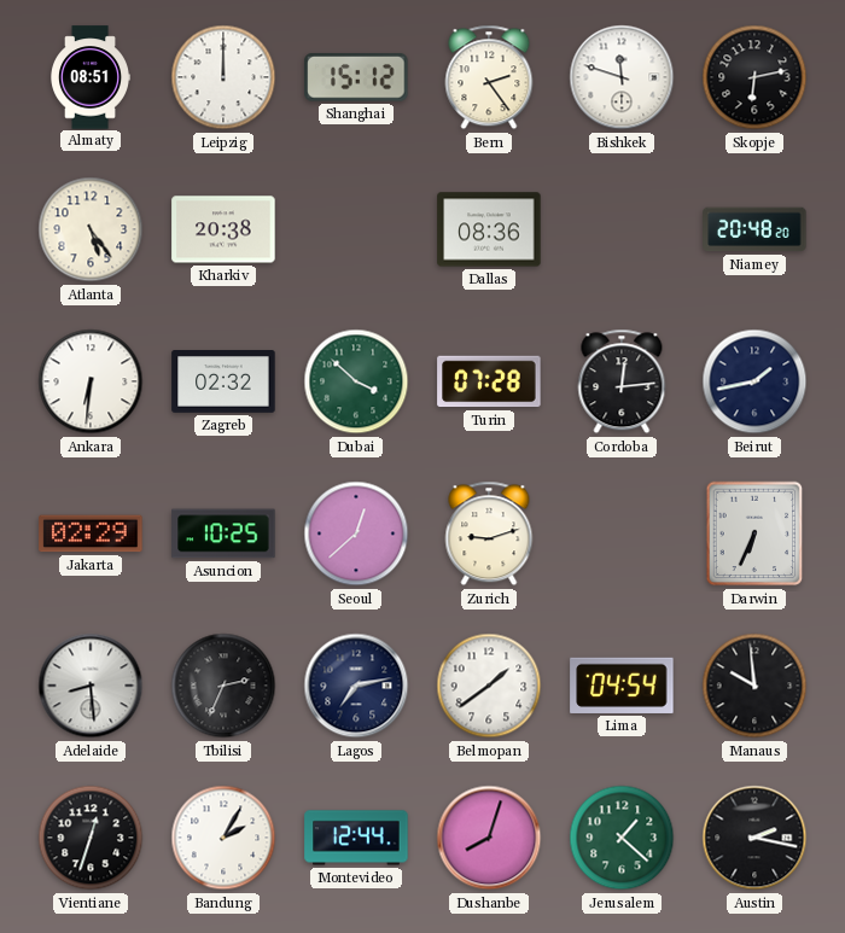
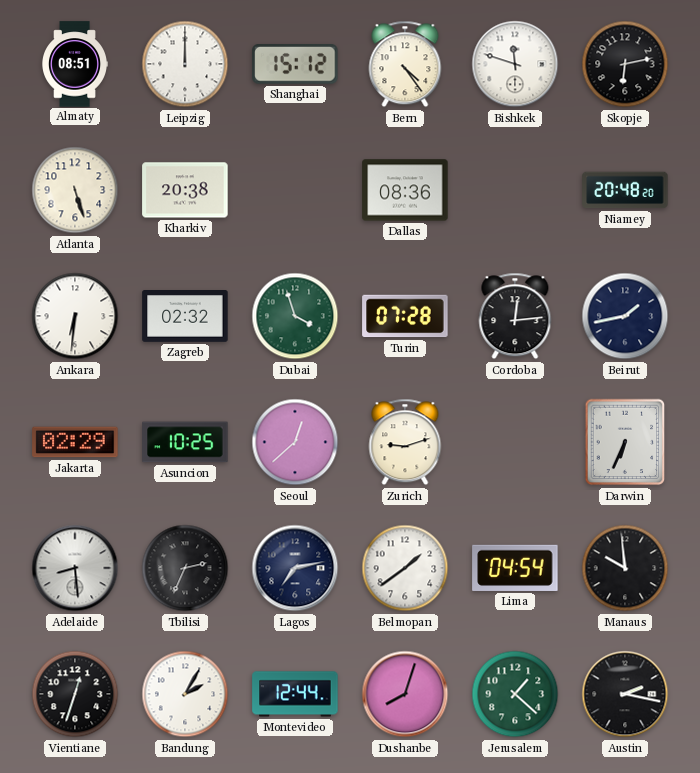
Bern: 2:24 -> 4:24
Atlanta: 5:24 -> 5:27
Dubai: 3:52 -> 3:57
